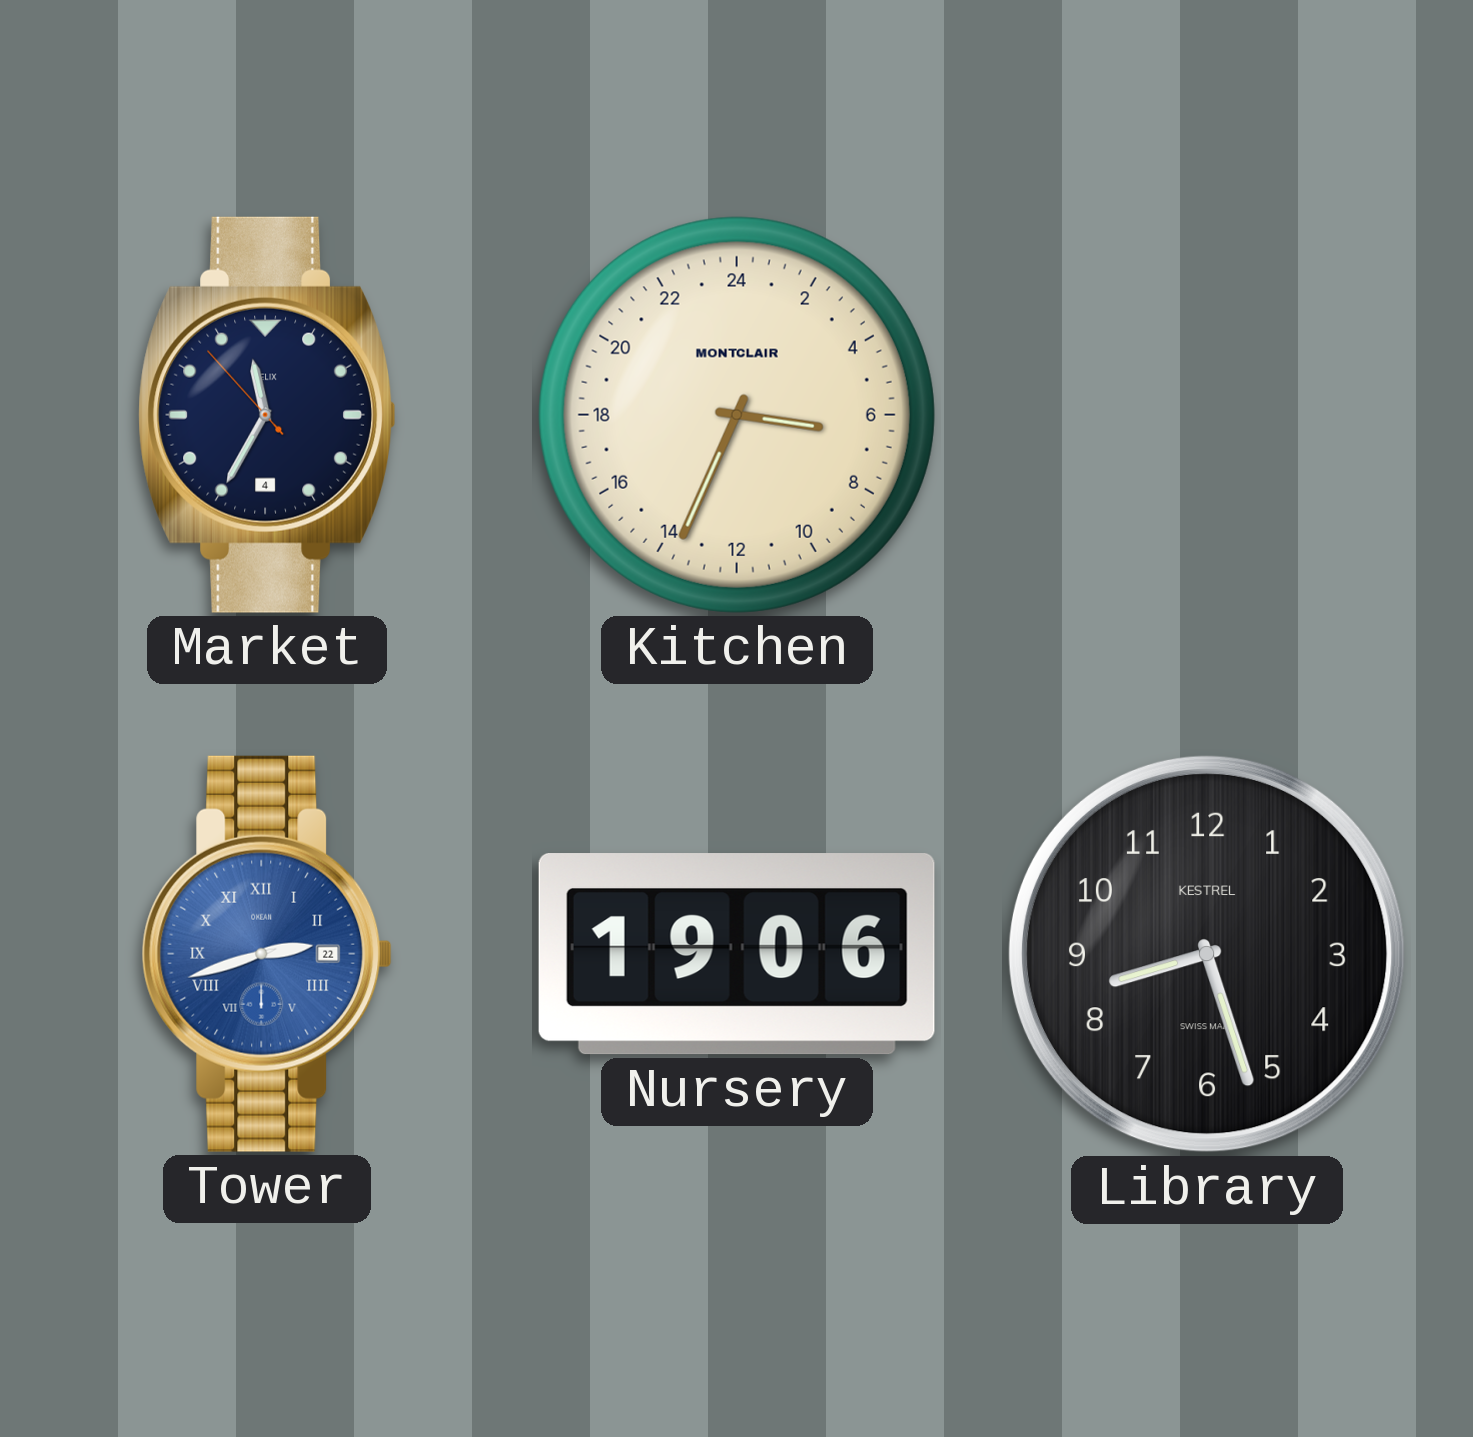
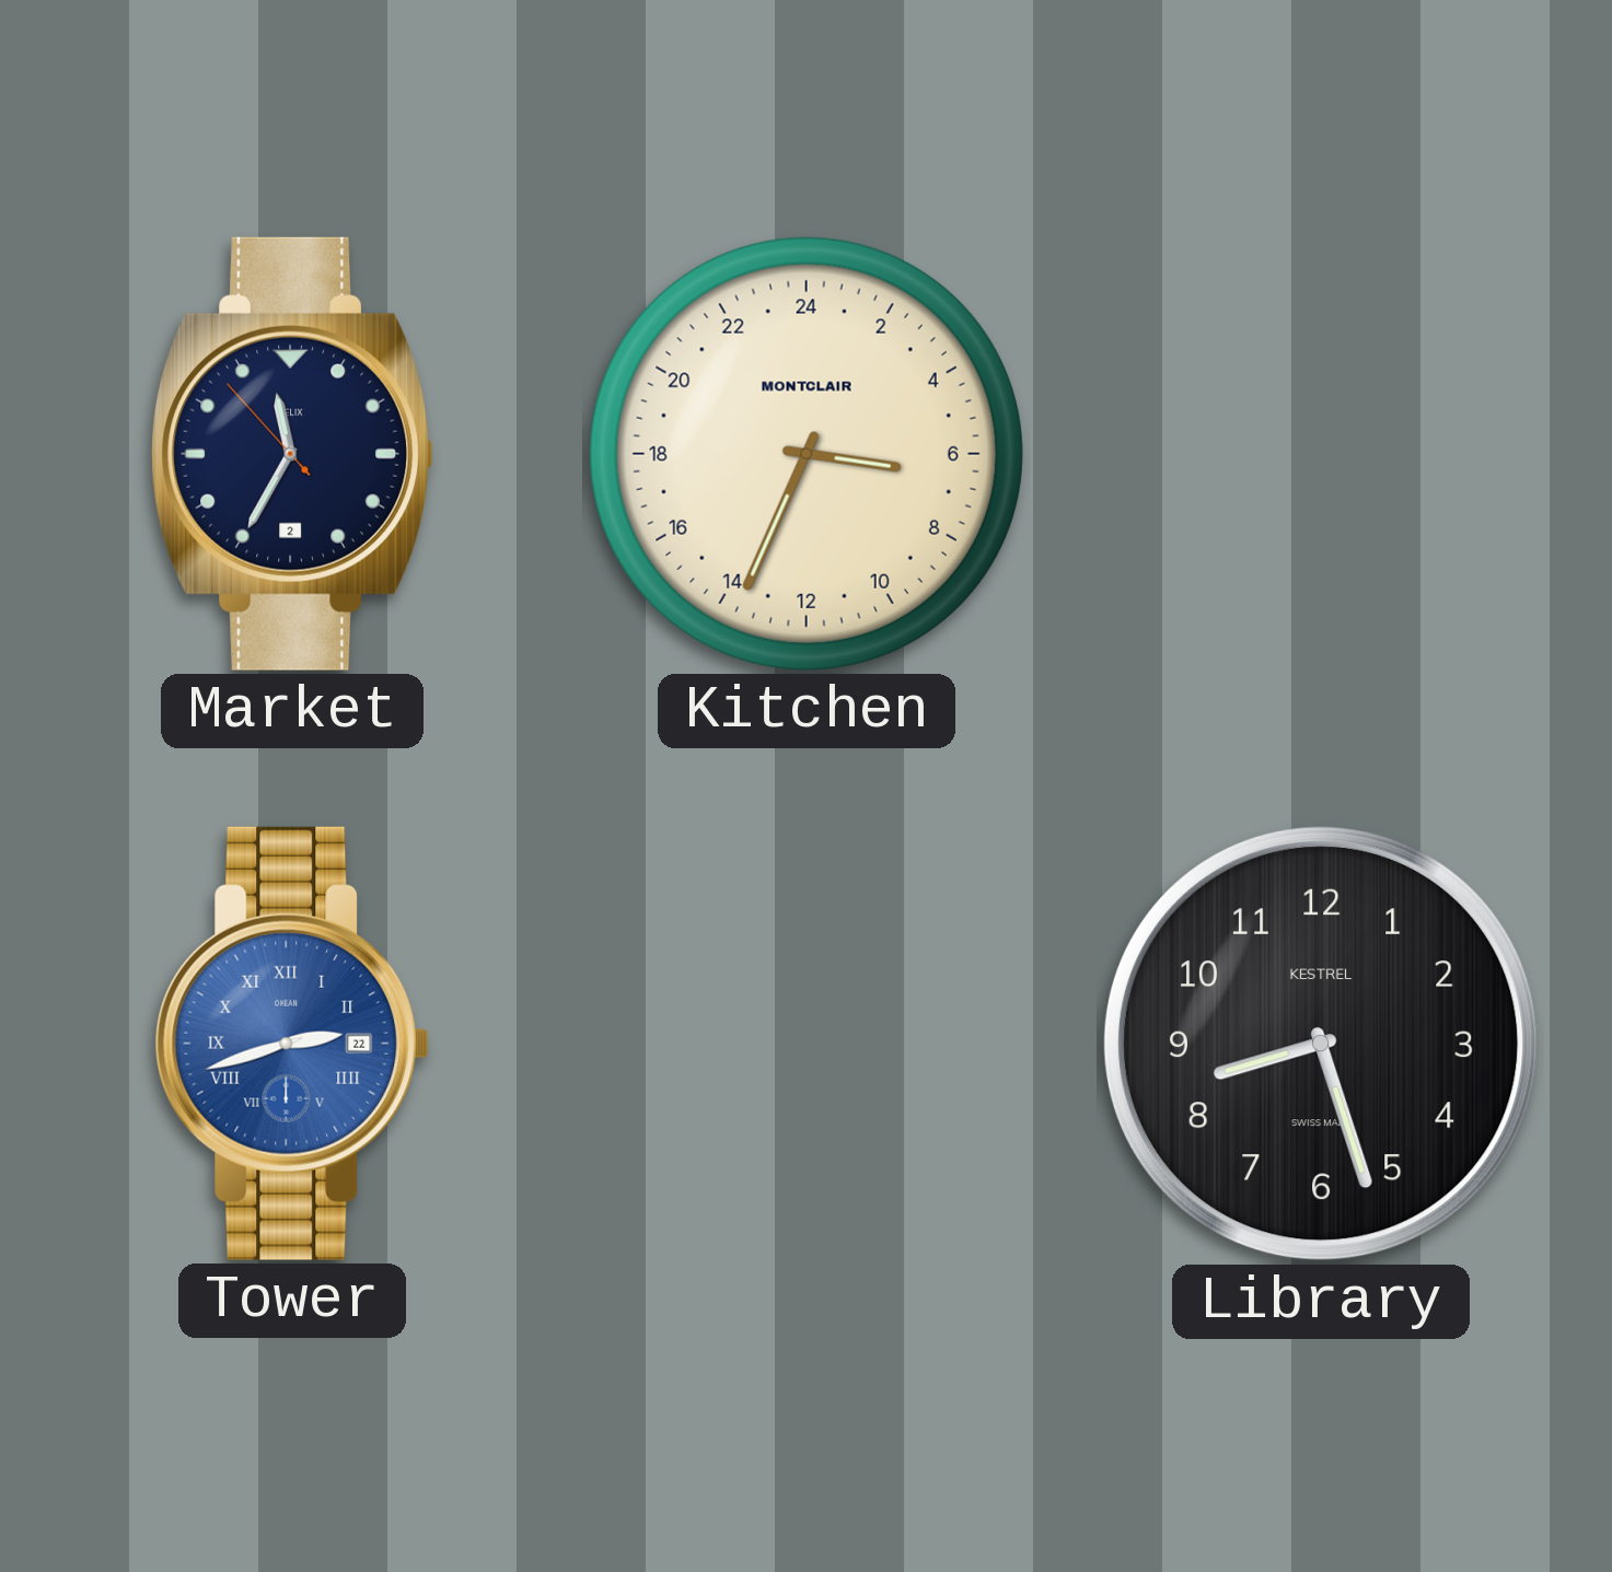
Market date: 4 -> 2
Nursery: 19:06 -> none
